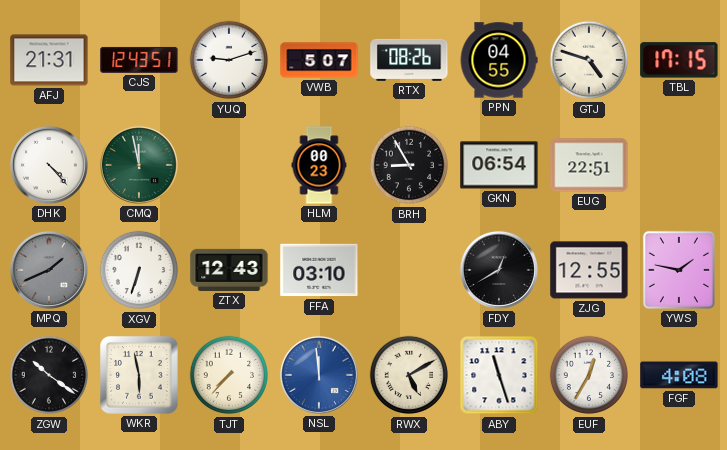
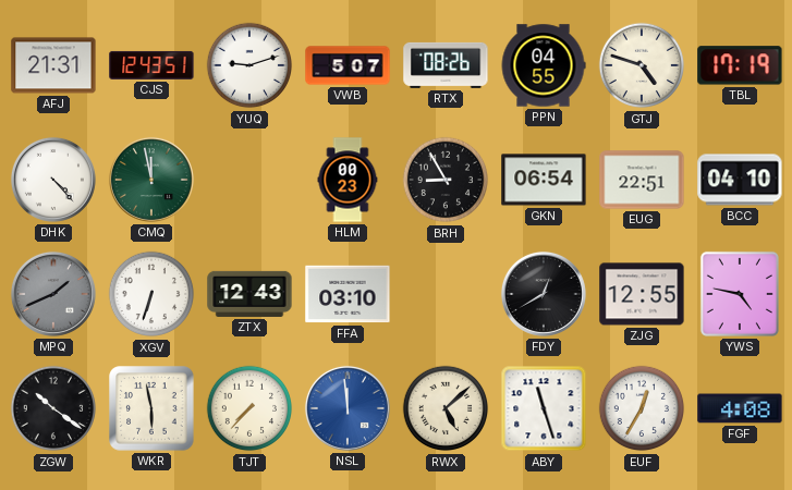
TBL: 17:15 -> 17:19
BCC: none -> 04:10
YWS: 1:47 -> 4:47
RWX: 5:10 -> 5:08
